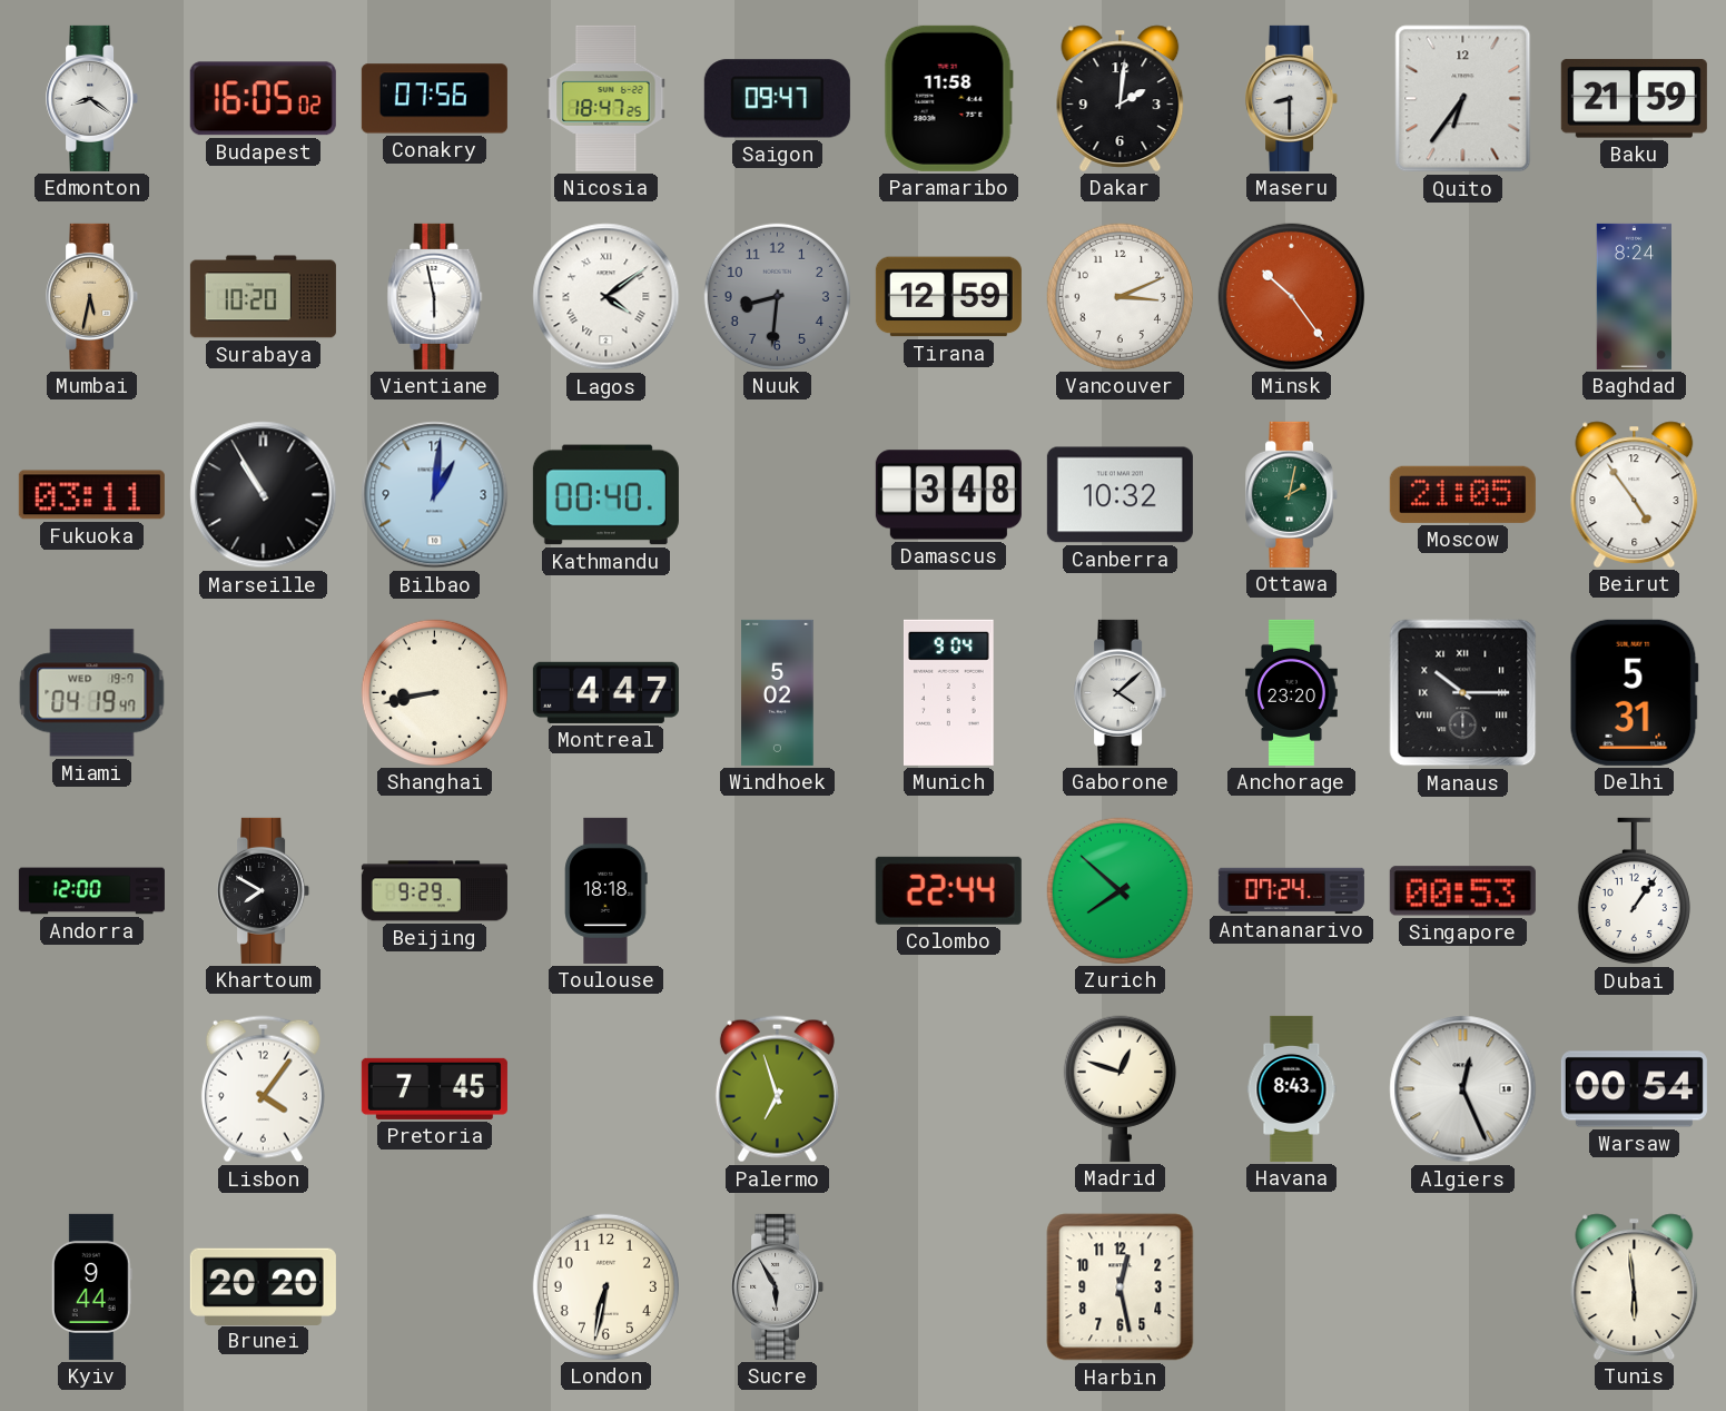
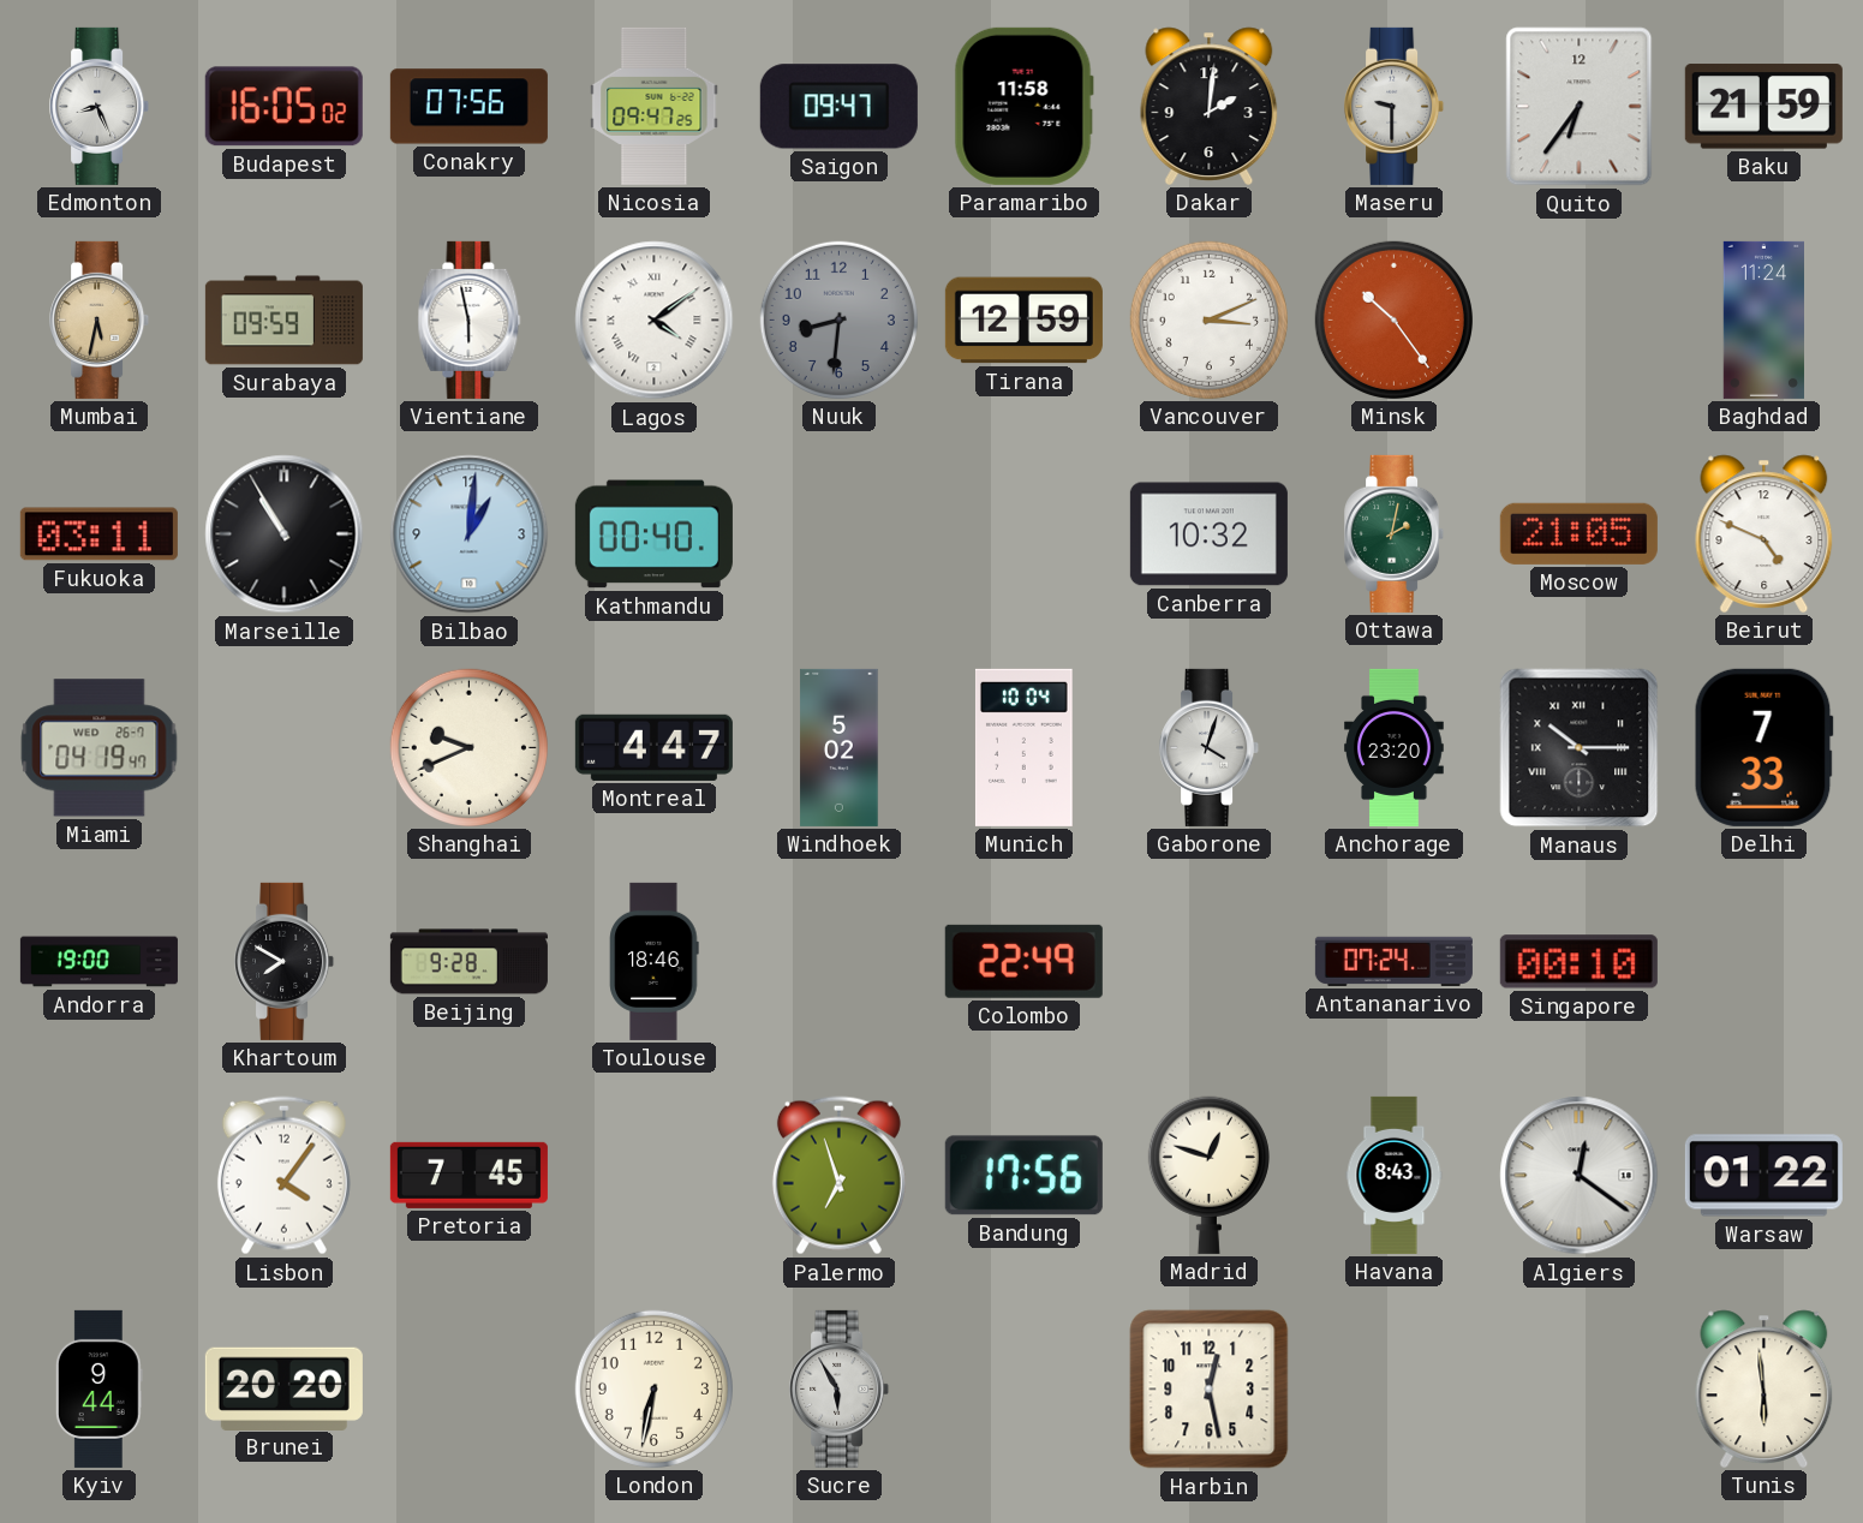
Edmonton: 8:21 -> 8:26
Nicosia: 18:47 -> 09:47
Maseru: 8:30 -> 9:30
Surabaya: 10:20 -> 09:59
Baghdad: 8:24 -> 11:24
Damascus: 3:48 -> none
Beirut: 4:54 -> 4:49
Miami date: WED 19-7 -> WED 26-7
Shanghai: 8:43 -> 9:41
Munich: 9:04 -> 10:04
Gaborone: 4:08 -> 4:03
Delhi: 5:31 -> 7:33
Andorra: 12:00 -> 19:00
Beijing: 9:29 -> 9:28
Toulouse: 18:18 -> 18:46
Colombo: 22:44 -> 22:49
Zurich: 7:52 -> none
Singapore: 00:53 -> 00:10
Dubai: 1:06 -> none
Bandung: none -> 17:56
Algiers: 12:26 -> 12:21
Warsaw: 00:54 -> 01:22
